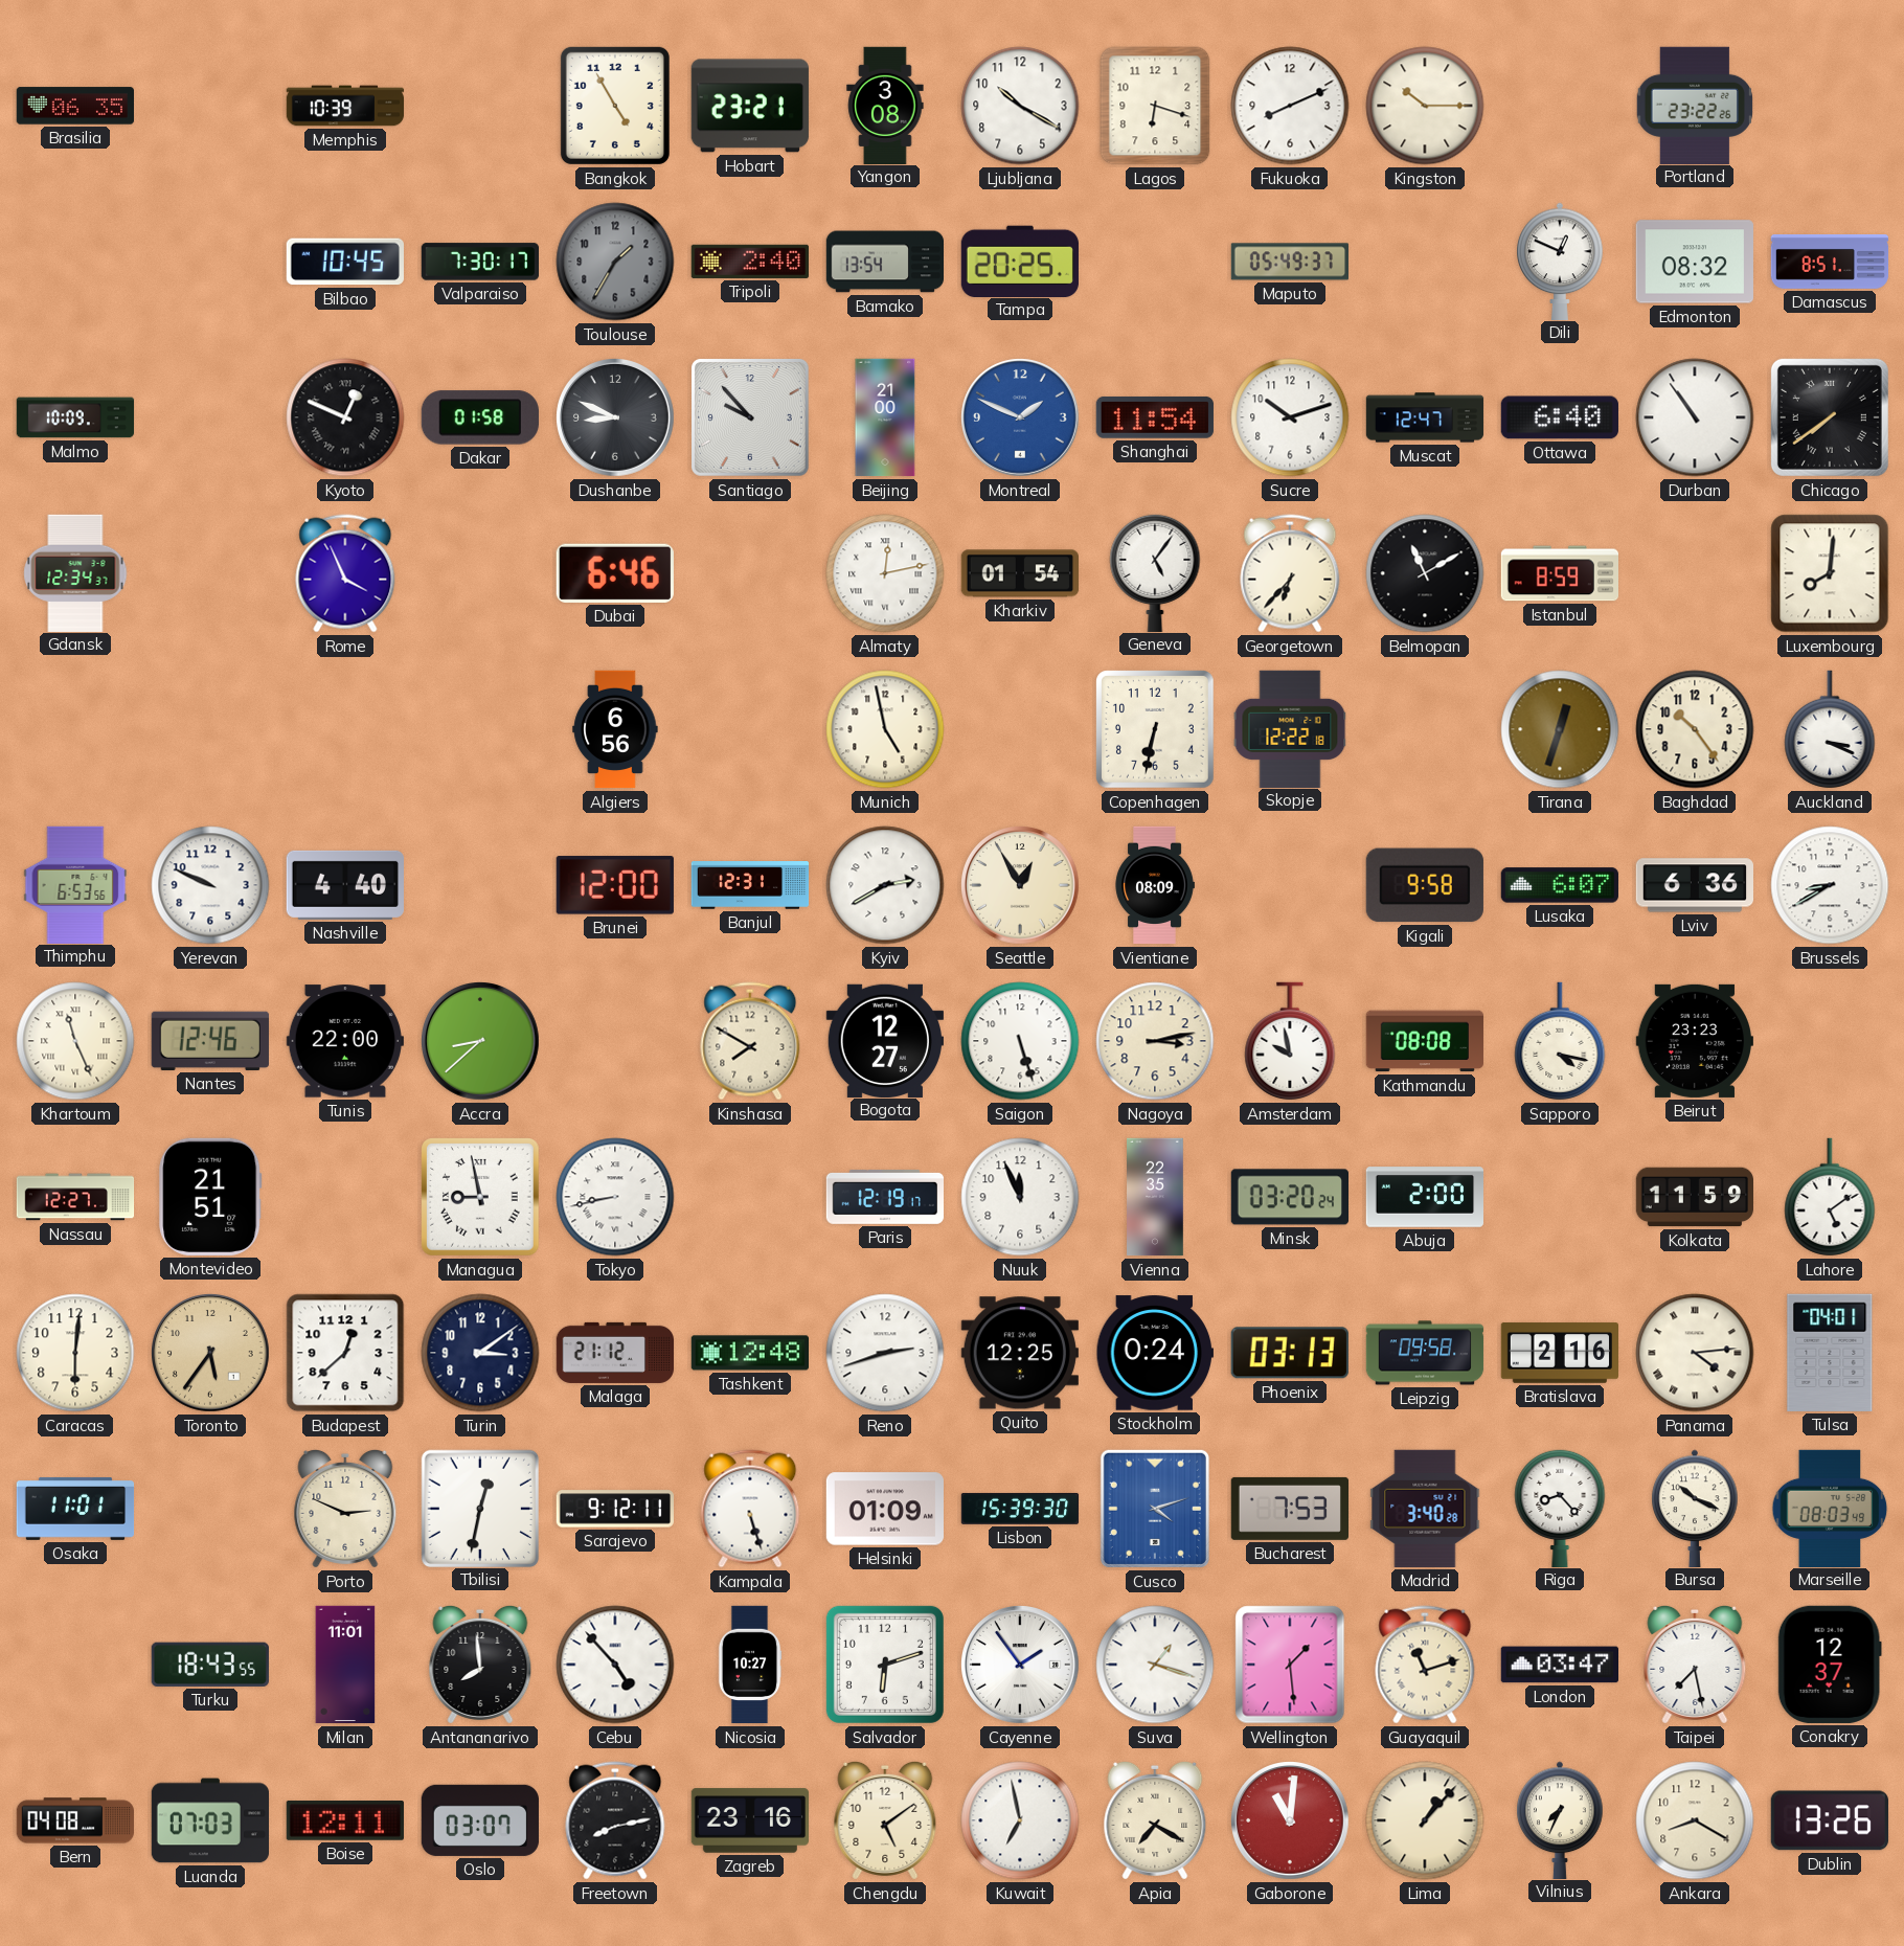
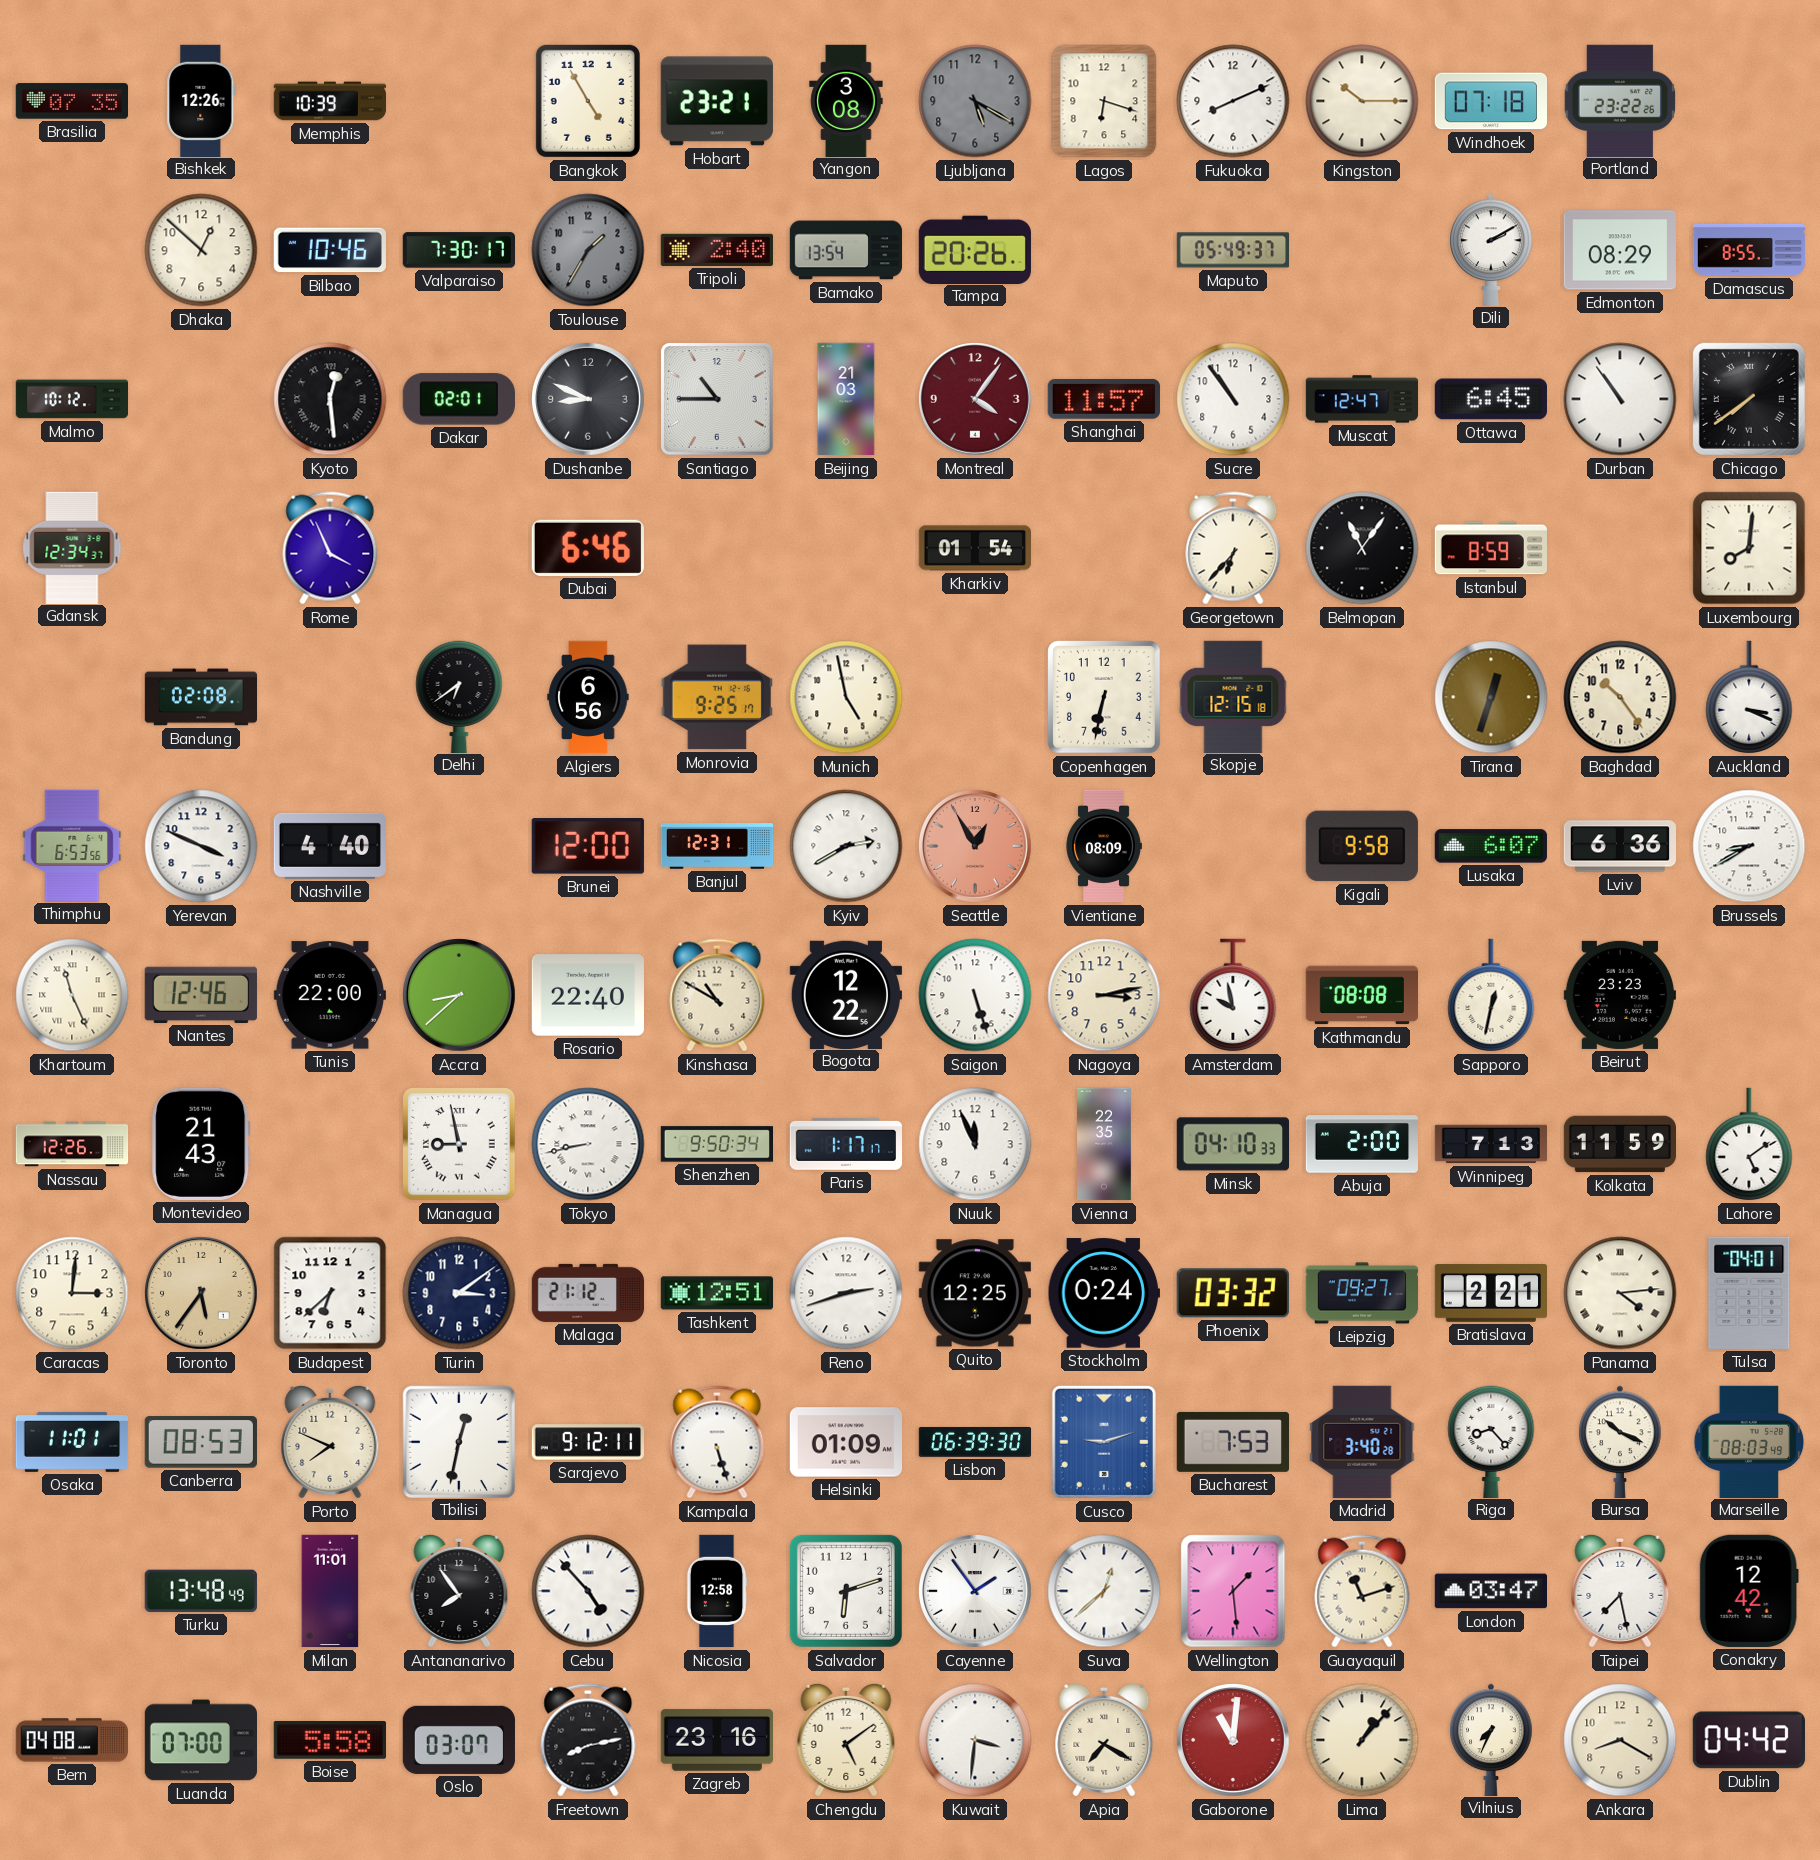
Brasilia: 06:35 -> 07:35
Bishkek: none -> 12:26
Ljubljana: 10:20 -> 5:20
Ljubljana dial: white -> grey
Windhoek: none -> 07:18
Dhaka: none -> 12:52
Bilbao: 10:45 -> 10:46
Tampa: 20:25 -> 20:26
Dili: 12:49 -> 2:10
Edmonton: 08:32 -> 08:29
Damascus: 8:51 -> 8:55
Malmo: 10:09 -> 10:12
Kyoto: 12:49 -> 12:29
Dakar: 01:58 -> 02:01
Santiago: 9:53 -> 10:45
Beijing: 21:00 -> 21:03
Montreal: 1:49 -> 4:06
Montreal dial: blue -> burgundy
Shanghai: 11:54 -> 11:57
Sucre: 10:12 -> 10:54
Ottawa: 6:40 -> 6:45
Almaty: 12:13 -> none
Geneva: 5:06 -> none
Belmopan: 11:10 -> 11:06
Bandung: none -> 02:08
Delhi: none -> 6:39
Monrovia: none -> 9:25
Skopje: 12:22 -> 12:15
Yerevan: 9:49 -> 3:49
Seattle dial: cream -> salmon
Rosario: none -> 22:40
Kinshasa: 7:50 -> 10:50
Bogota: 12:27 -> 12:22
Sapporo: 4:17 -> 12:32
Nassau: 12:27 -> 12:26
Montevideo: 21:51 -> 21:43
Shenzhen: none -> 9:50
Paris: 12:19 -> 1:17
Minsk: 03:20 -> 04:10
Winnipeg: none -> 7:13
Caracas: 6:01 -> 3:01
Budapest: 12:38 -> 6:38
Tashkent: 12:48 -> 12:51
Phoenix: 03:13 -> 03:32
Leipzig: 09:58 -> 09:27
Bratislava: 2:16 -> 2:21
Canberra: none -> 08:53
Porto: 2:49 -> 7:49
Lisbon: 15:39 -> 06:39
Cusco: 4:12 -> 9:12
Turku: 18:43 -> 13:48
Antananarivo: 7:59 -> 7:54
Nicosia: 10:27 -> 12:58
Suva: 1:18 -> 12:38
Conakry: 12:37 -> 12:42
Luanda: 07:03 -> 07:00
Boise: 12:11 -> 5:58
Kuwait: 6:58 -> 3:31
Dublin: 13:26 -> 04:42
